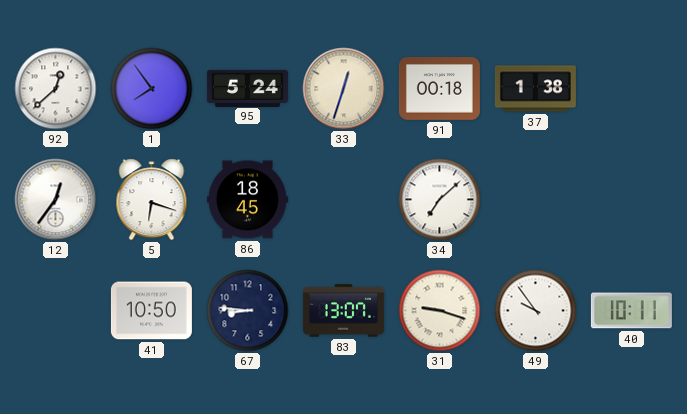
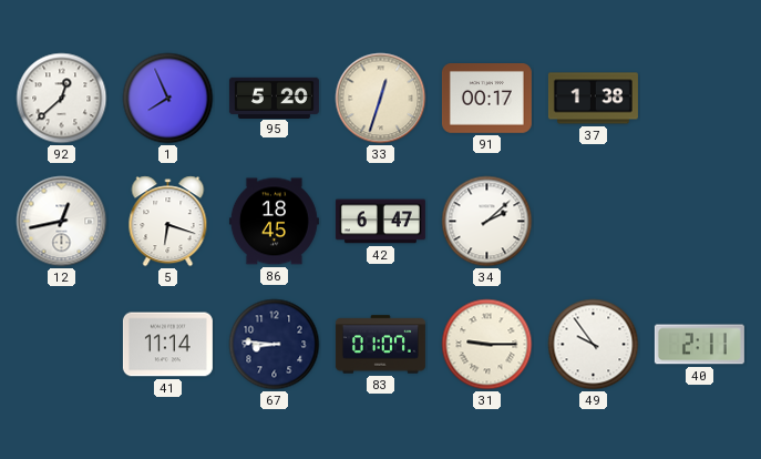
1: 7:54 -> 7:56
95: 5:24 -> 5:20
91: 00:18 -> 00:17
12: 12:36 -> 12:43
42: none -> 6:47
34: 7:08 -> 2:08
41: 10:50 -> 11:14
83: 13:07 -> 01:07
31: 9:18 -> 9:15
40: 10:11 -> 2:11
